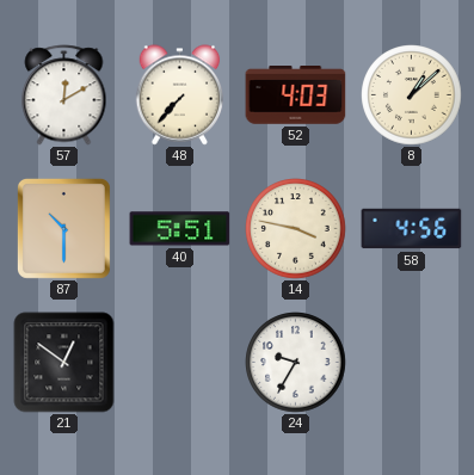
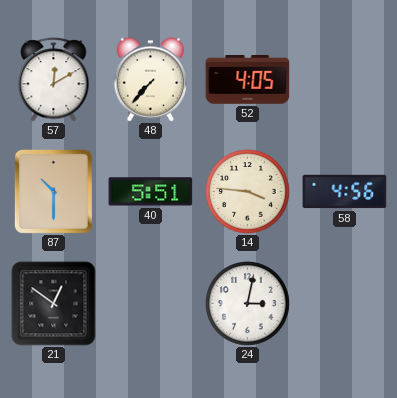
52: 4:03 -> 4:05
8: 1:08 -> none
14: 3:47 -> 3:46
24: 9:35 -> 3:02
